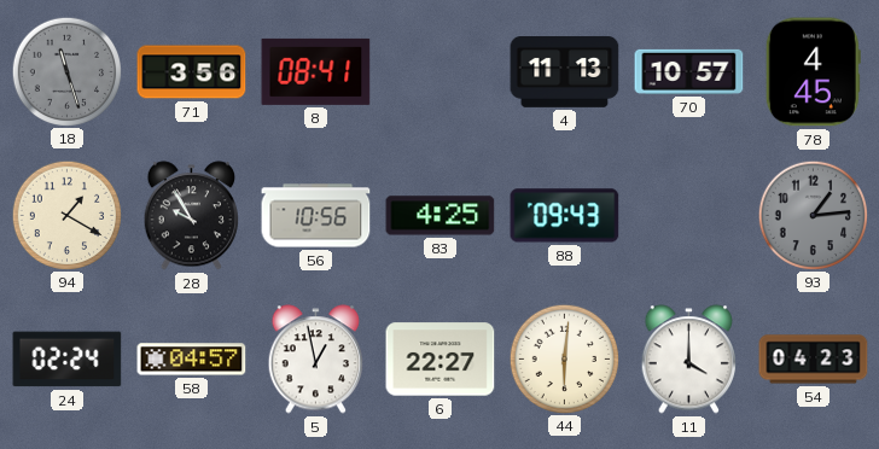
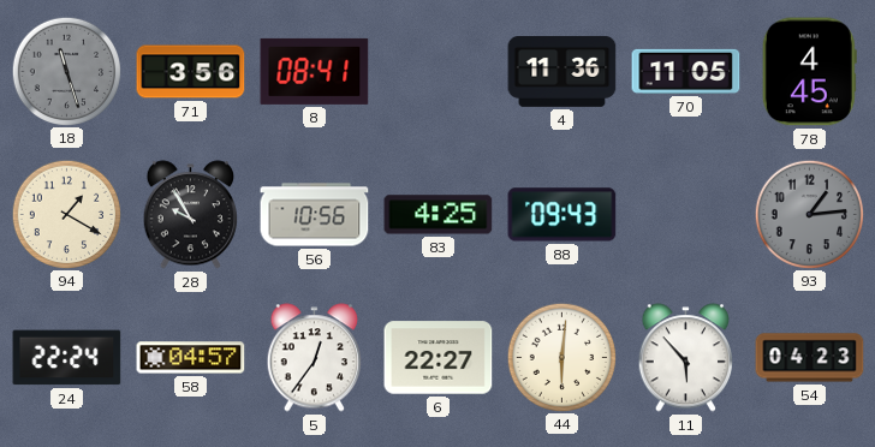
4: 11:13 -> 11:36
70: 10:57 -> 11:05
24: 02:24 -> 22:24
5: 12:58 -> 12:36
11: 4:00 -> 5:53
